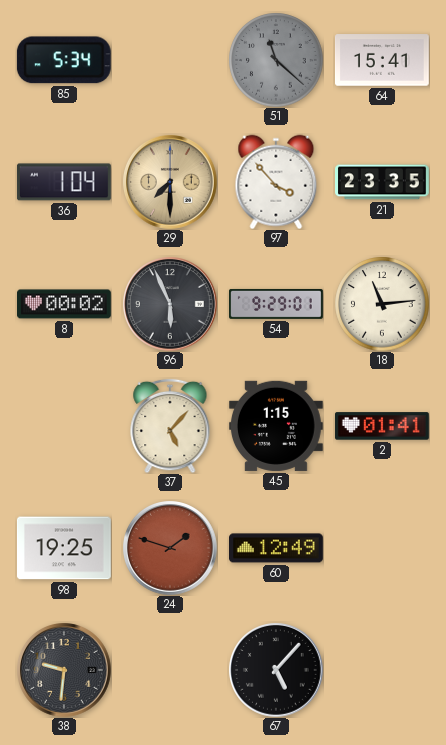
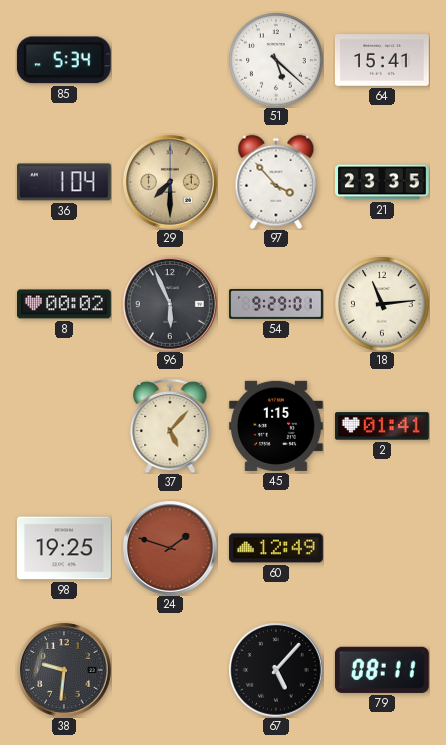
51: 11:22 -> 5:22
51 dial: grey -> white
79: none -> 08:11
